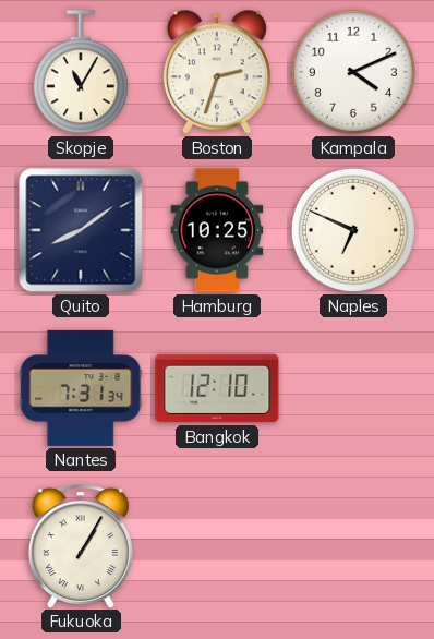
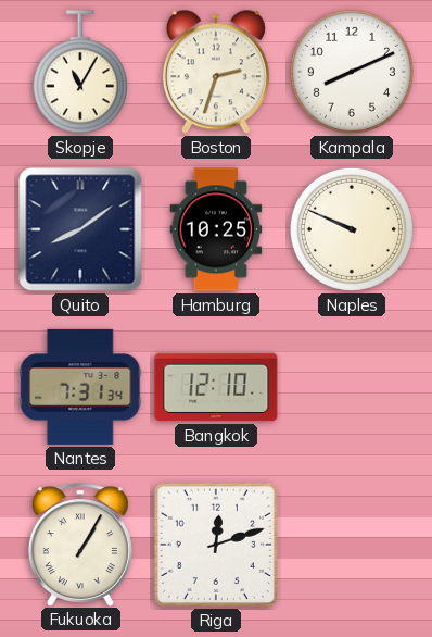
Kampala: 4:11 -> 8:11
Naples: 6:49 -> 9:49
Riga: none -> 12:12
